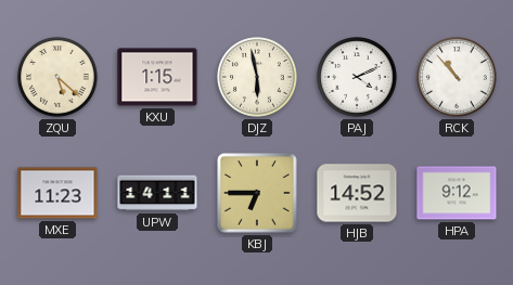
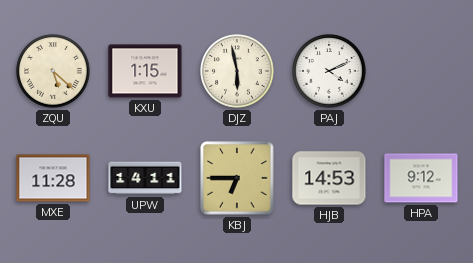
RCK: 10:53 -> none
MXE: 11:23 -> 11:28
HJB: 14:52 -> 14:53
